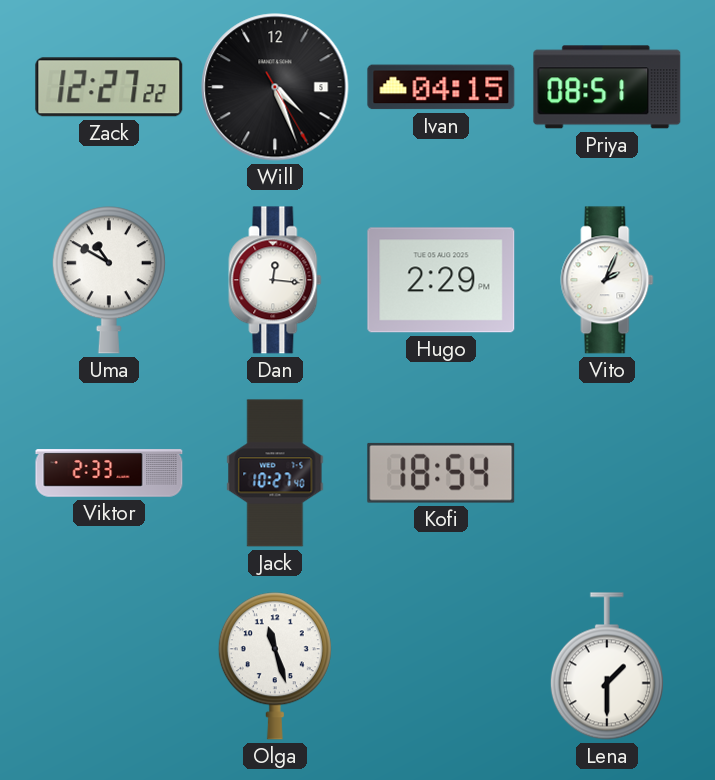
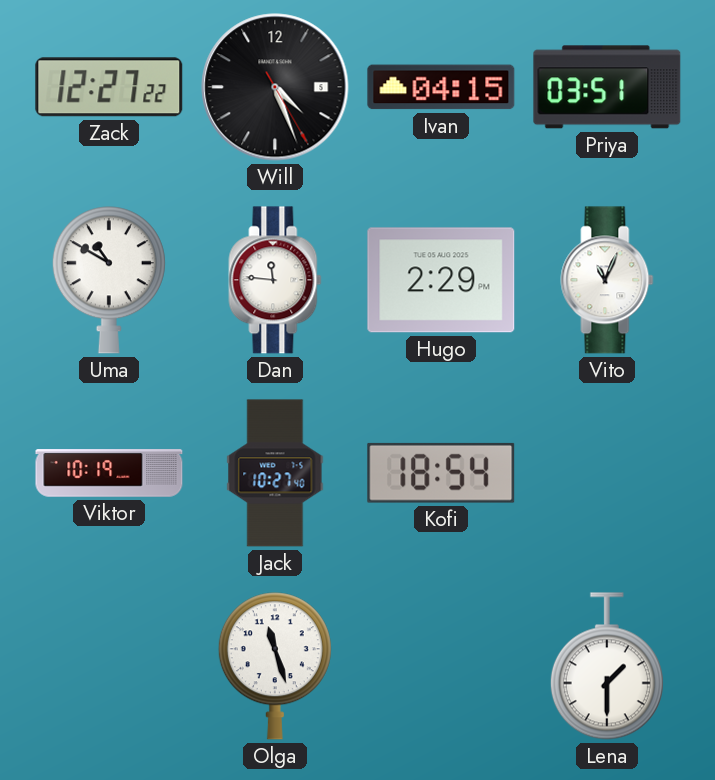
Priya: 08:51 -> 03:51
Dan: 12:16 -> 11:46
Vito: 2:04 -> 11:04
Viktor: 2:33 -> 10:19
